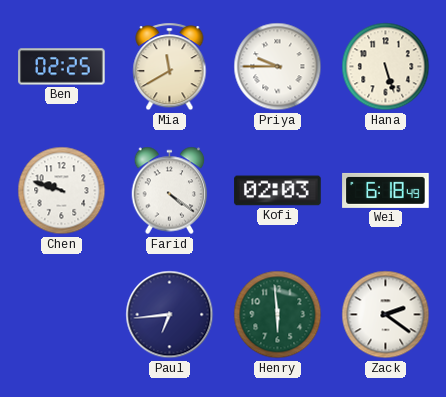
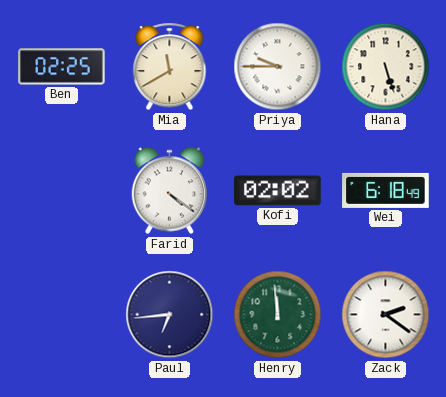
Chen: 9:48 -> none
Kofi: 02:03 -> 02:02
Henry: 5:59 -> 11:59
